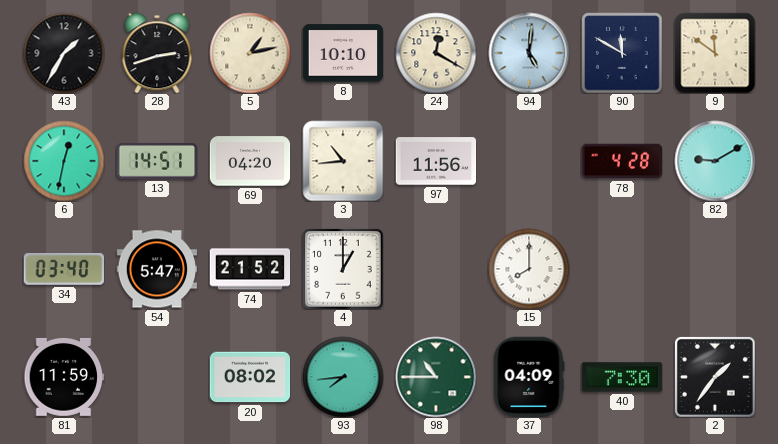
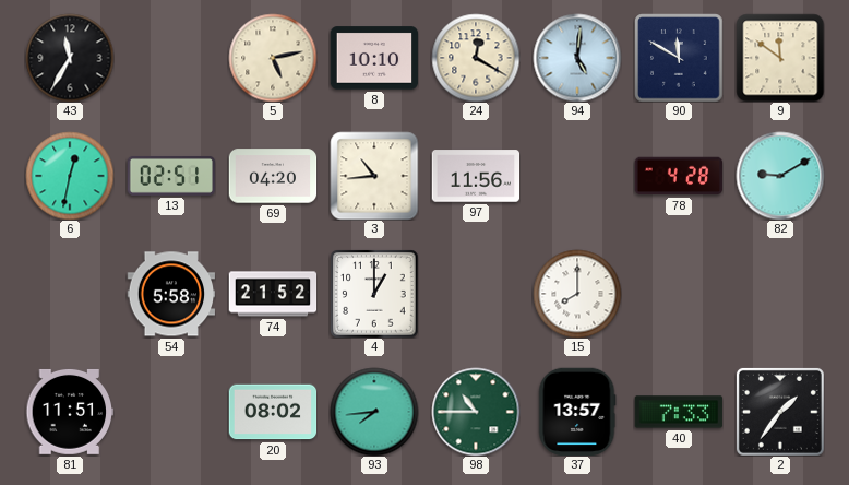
43: 1:35 -> 11:35
28: 2:42 -> none
5: 1:13 -> 5:13
13: 14:51 -> 02:51
34: 03:40 -> none
54: 5:47 -> 5:58
81: 11:59 -> 11:51
37: 04:09 -> 13:57
40: 7:30 -> 7:33
